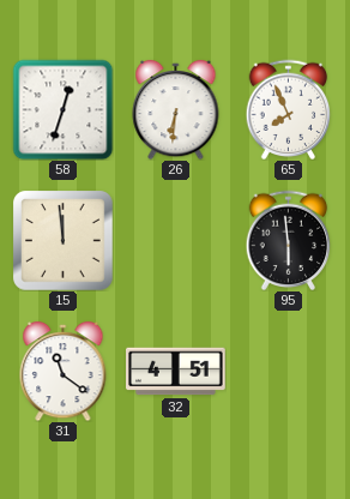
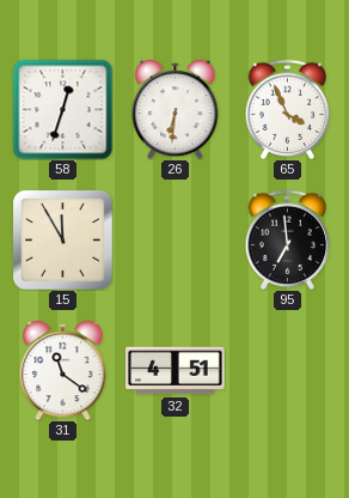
65: 7:56 -> 3:56
15: 11:59 -> 11:55
95: 5:59 -> 6:59
